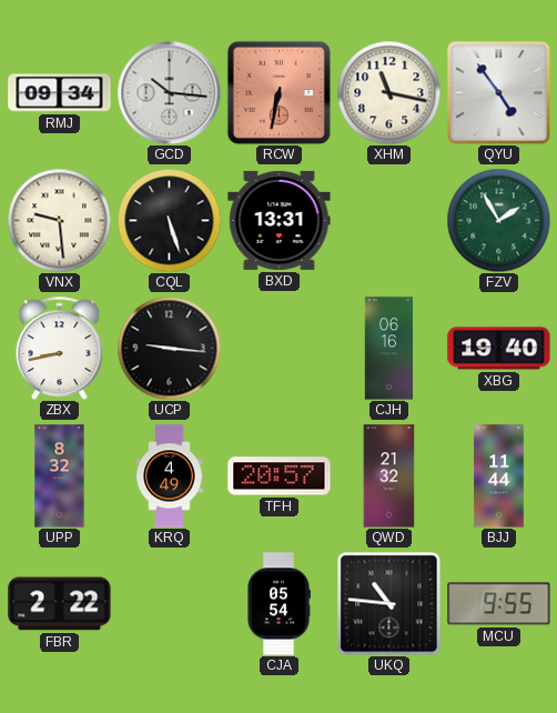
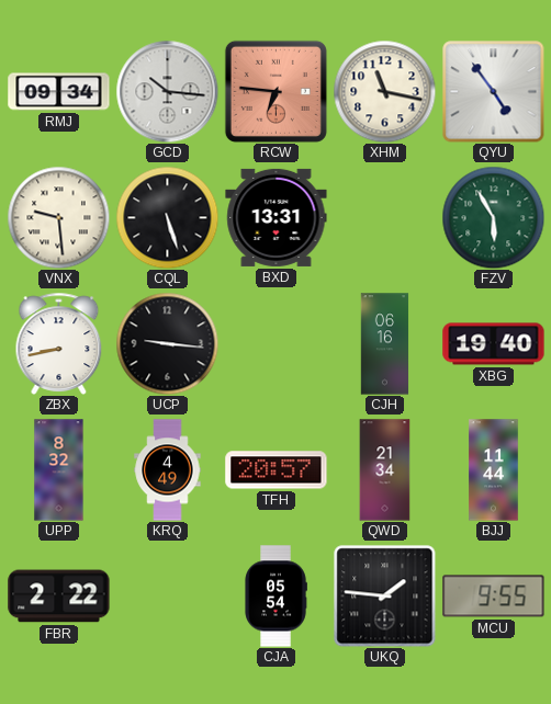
RCW: 6:32 -> 6:46
FZV: 1:55 -> 5:55
QWD: 21:32 -> 21:34
UKQ: 10:46 -> 1:46
